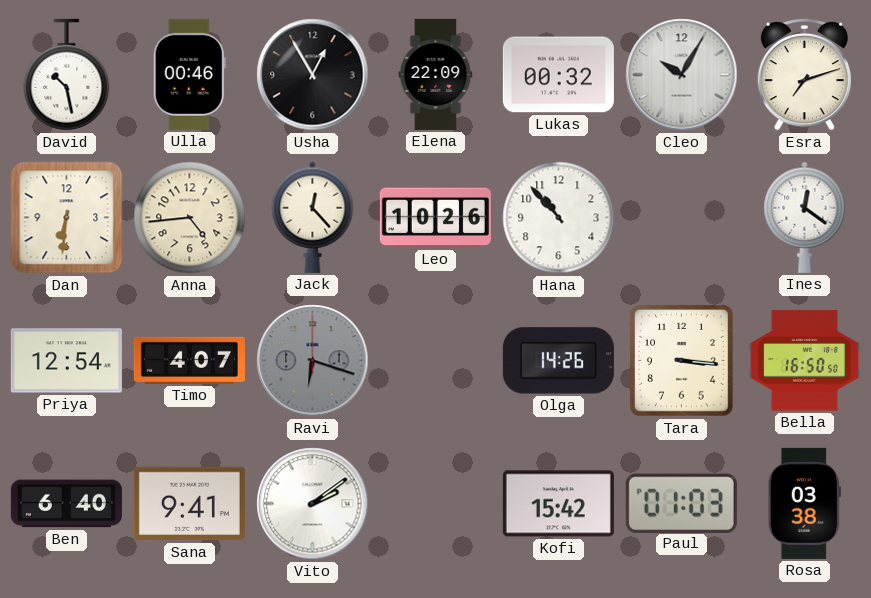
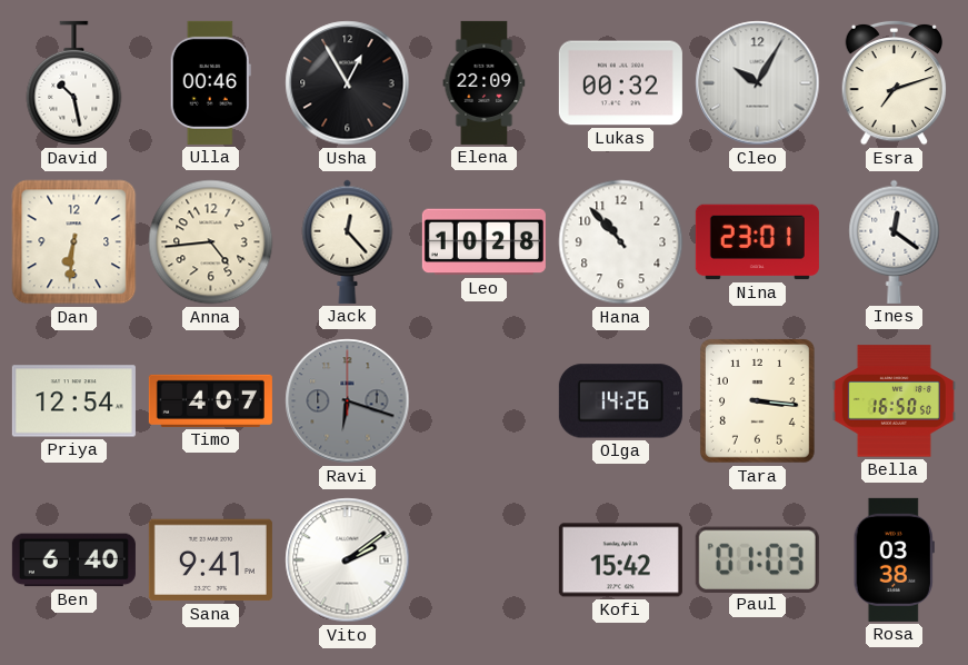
Leo: 10:26 -> 10:28
Nina: none -> 23:01
